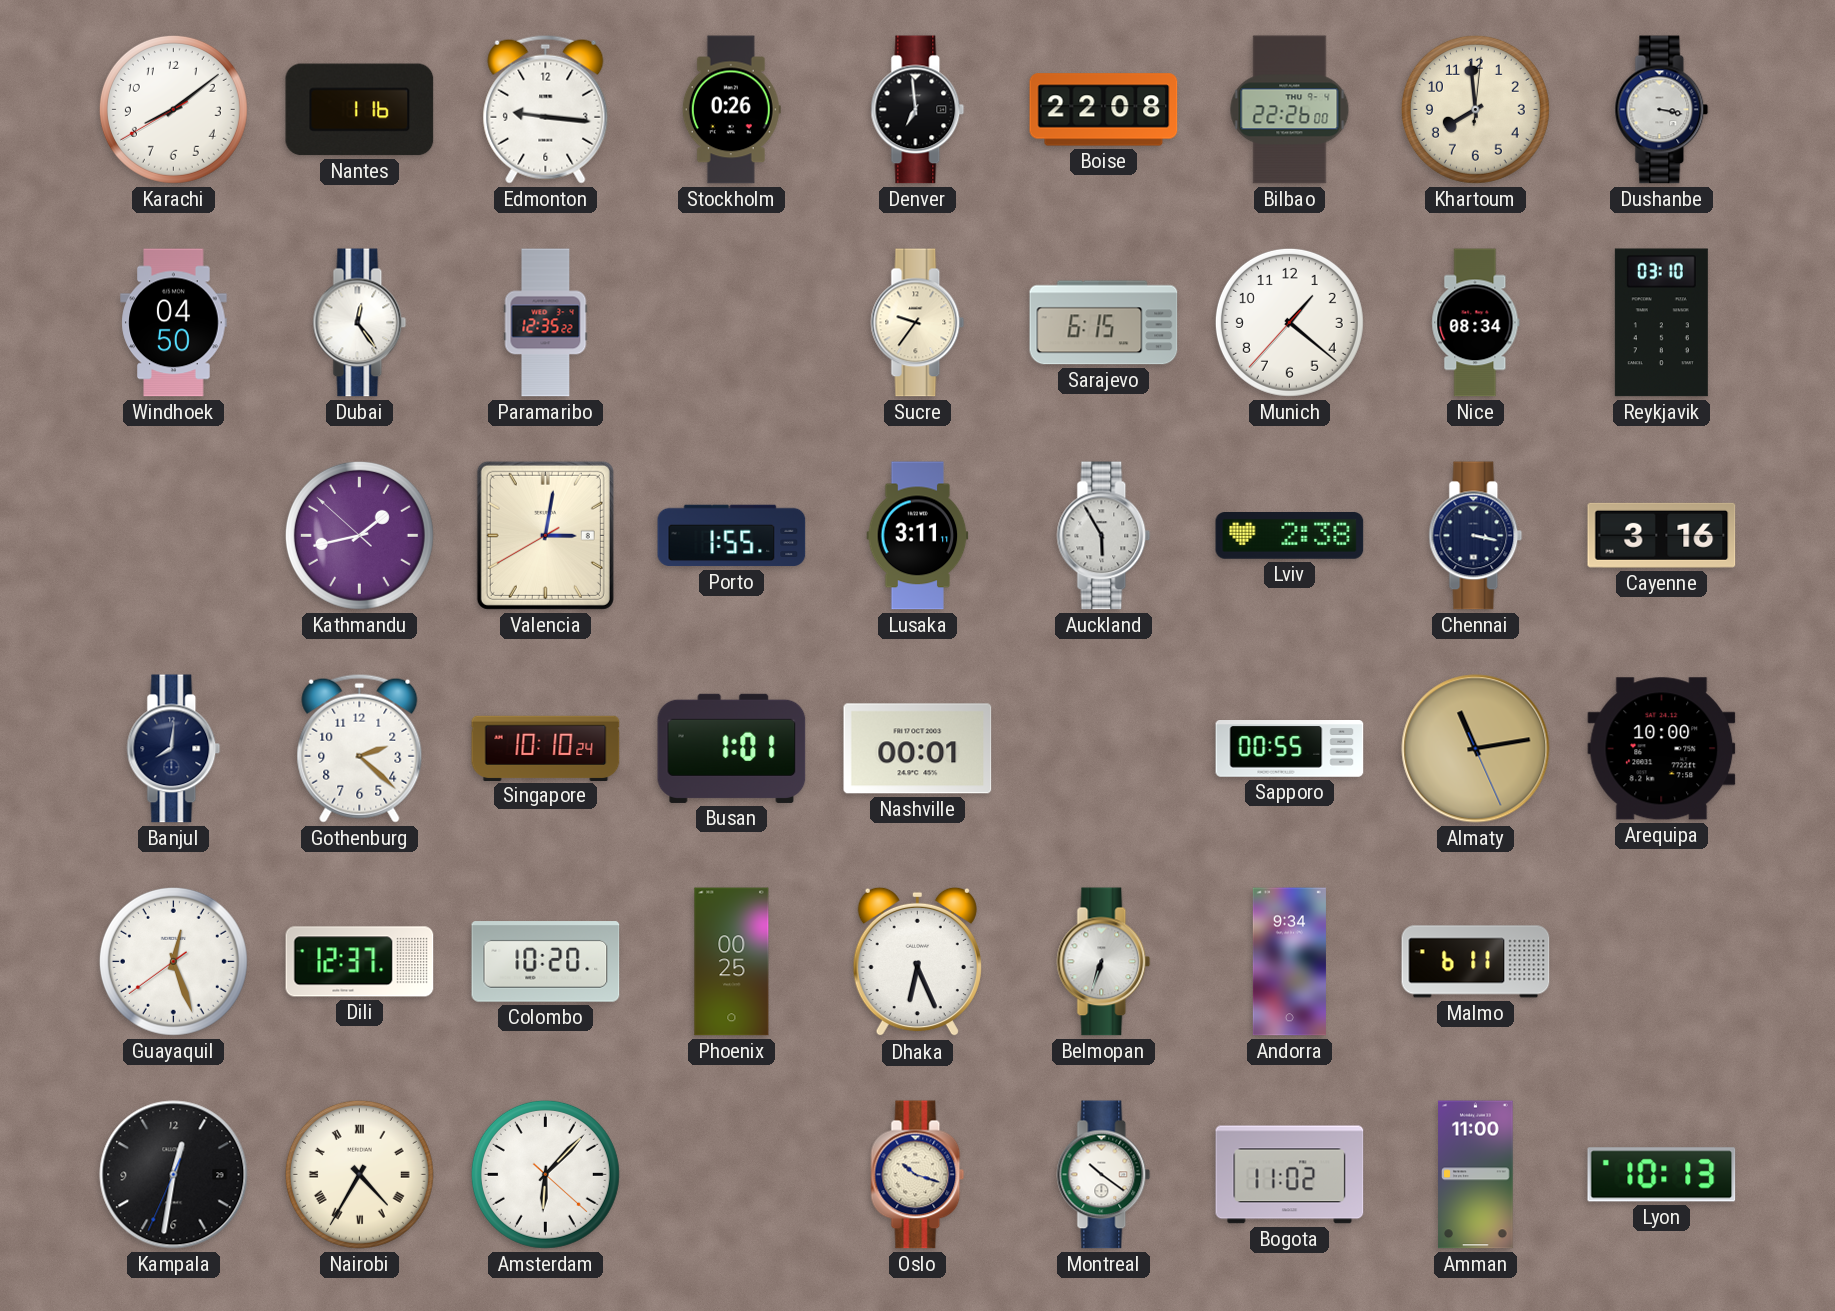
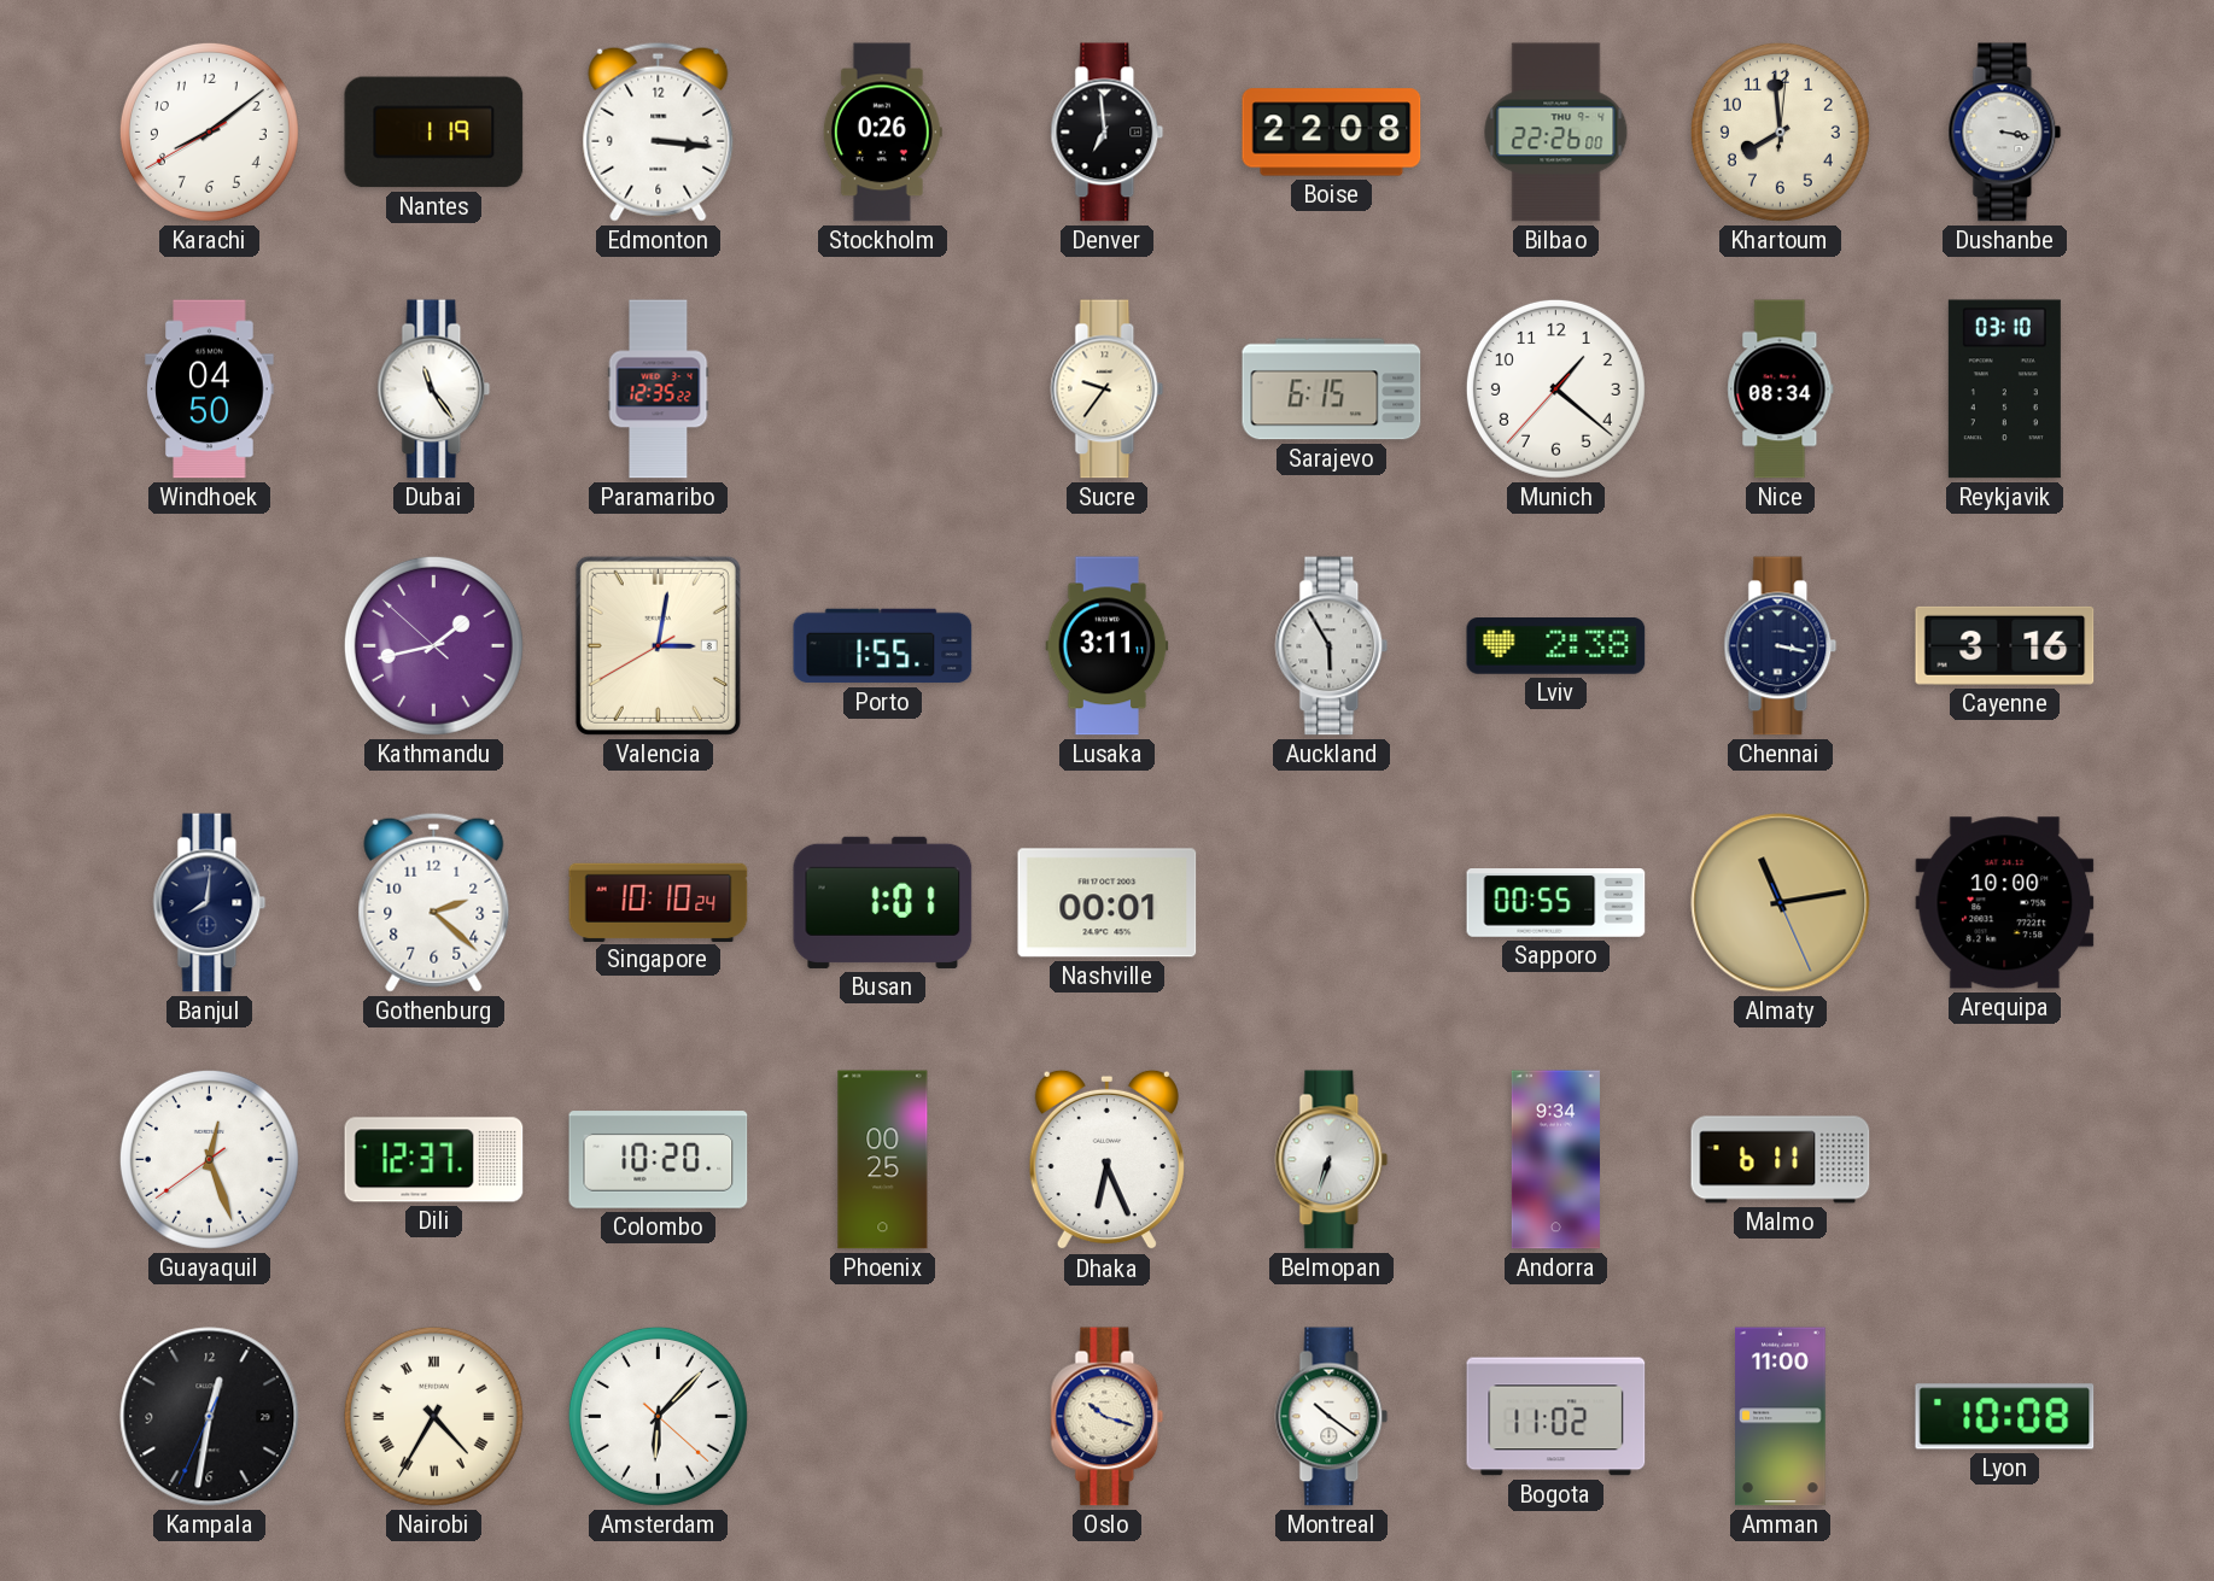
Nantes: 1:16 -> 1:19
Edmonton: 9:16 -> 3:16
Dubai: 12:24 -> 11:24
Lyon: 10:13 -> 10:08
